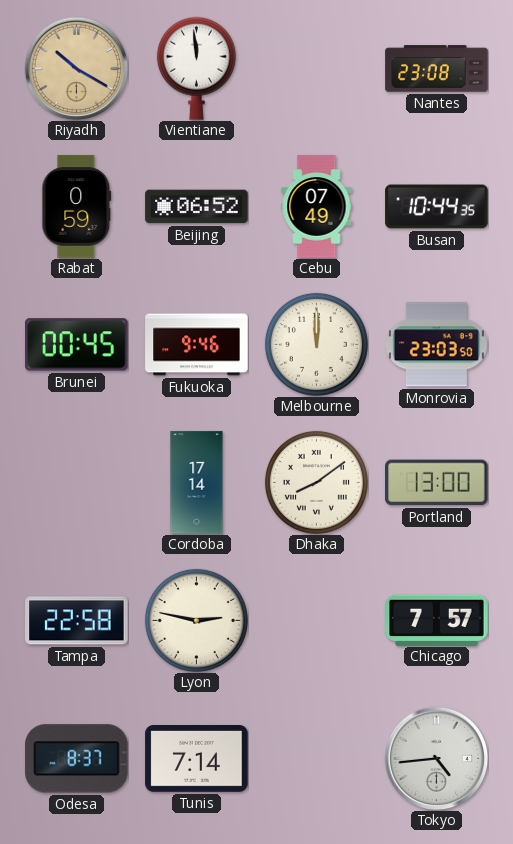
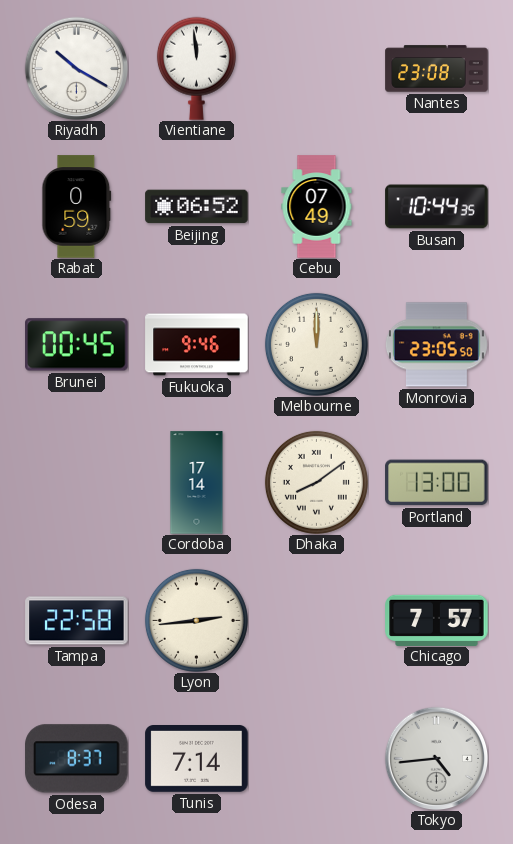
Riyadh dial: champagne -> white
Monrovia: 23:03 -> 23:05
Lyon: 2:47 -> 2:44
